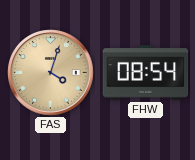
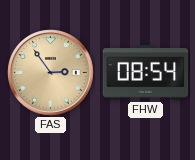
FAS: 4:03 -> 2:54
